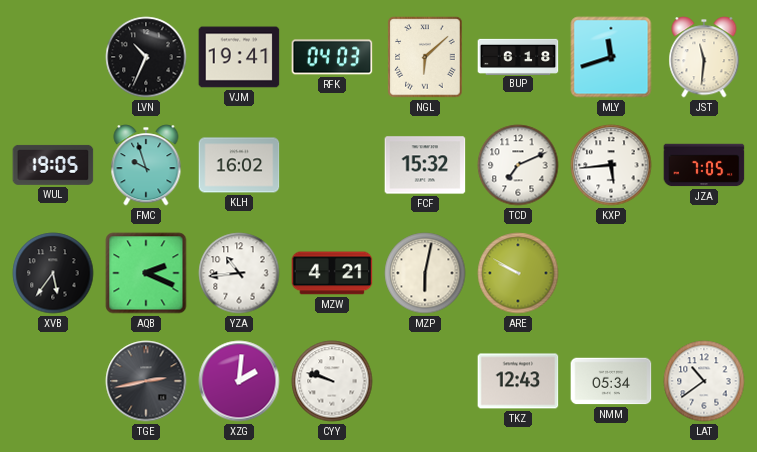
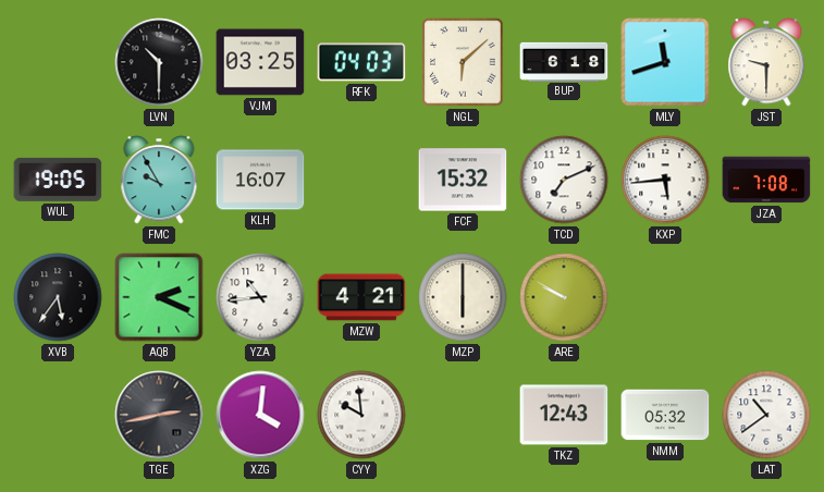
LVN: 10:34 -> 10:30
VJM: 19:41 -> 03:25
JST: 11:31 -> 9:30
FMC: 9:57 -> 9:55
KLH: 16:02 -> 16:07
JZA: 7:05 -> 7:08
MZP: 6:02 -> 6:00
XZG: 2:01 -> 4:01
CYY: 9:48 -> 9:59
NMM: 05:34 -> 05:32
